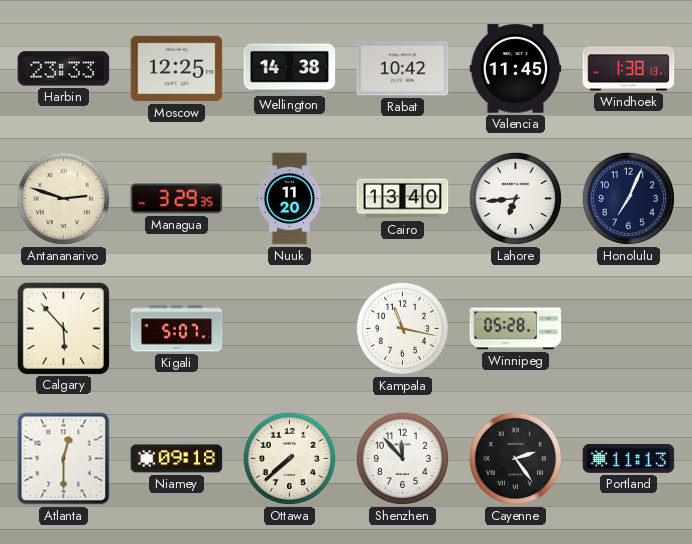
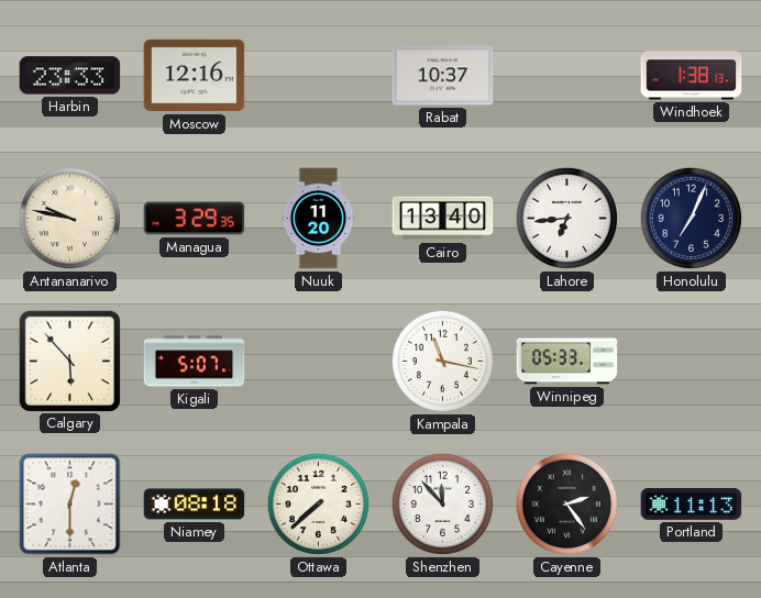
Moscow: 12:25 -> 12:16
Wellington: 14:38 -> none
Rabat: 10:42 -> 10:37
Valencia: 11:45 -> none
Antananarivo: 2:48 -> 9:47
Winnipeg: 05:28 -> 05:33
Niamey: 09:18 -> 08:18
